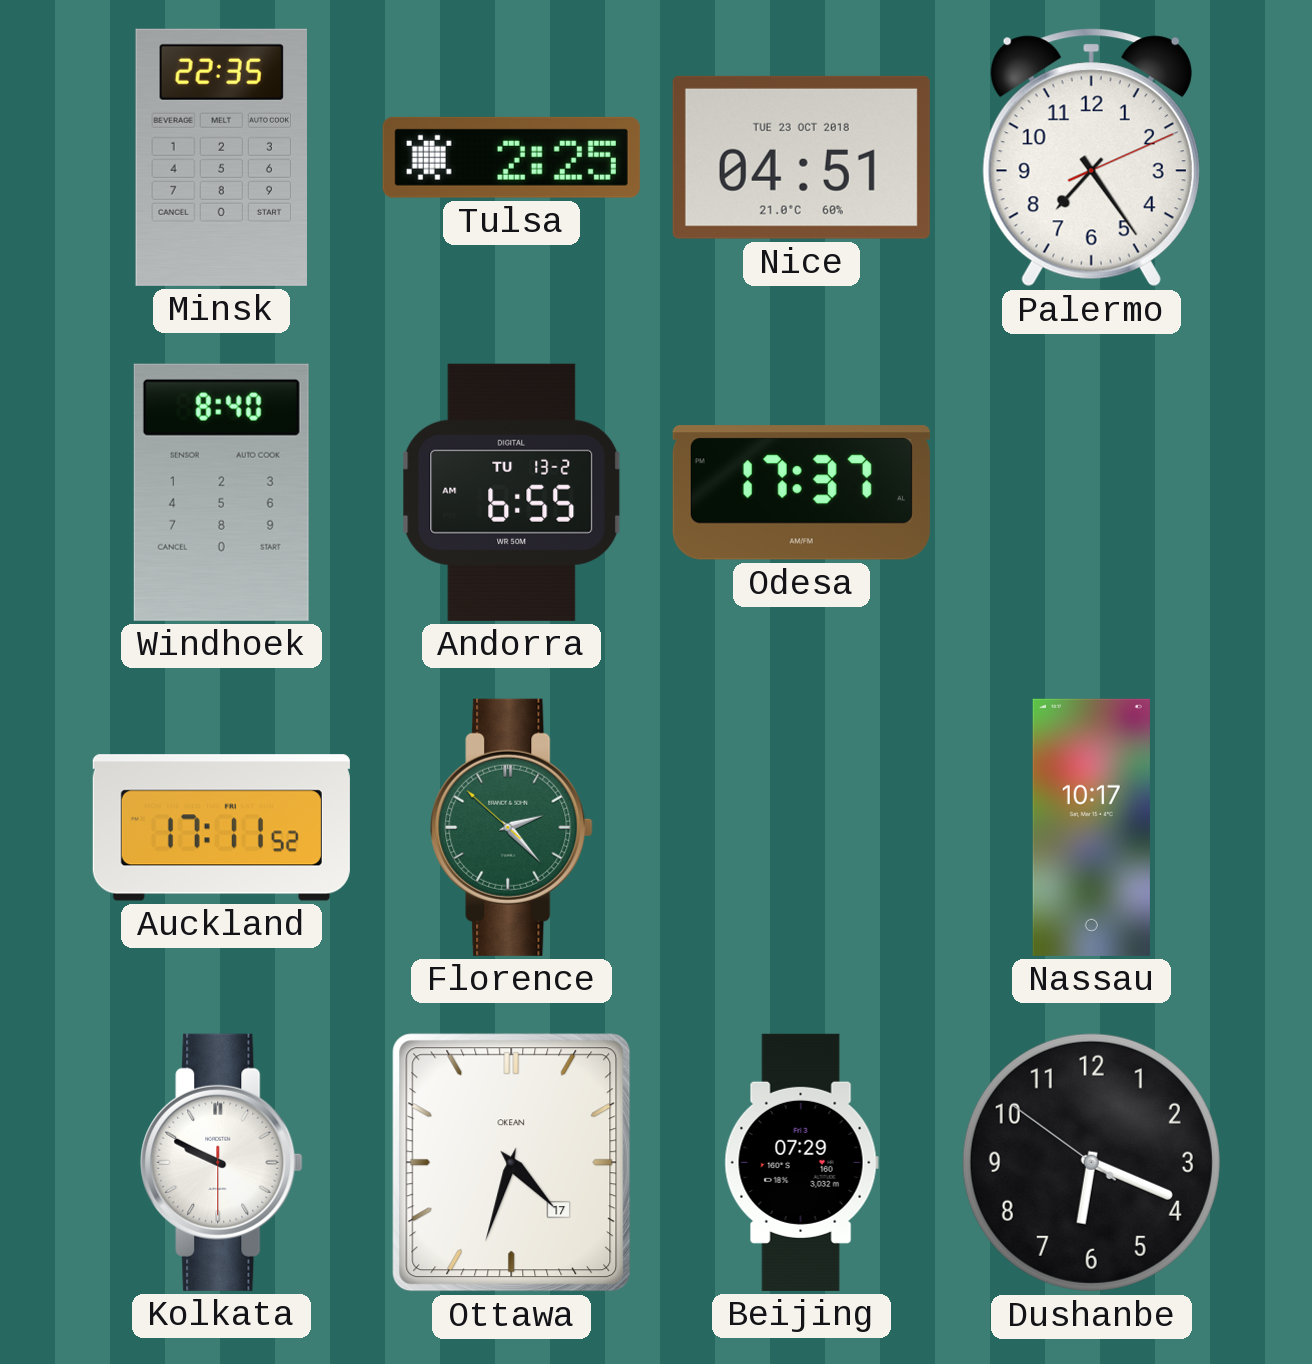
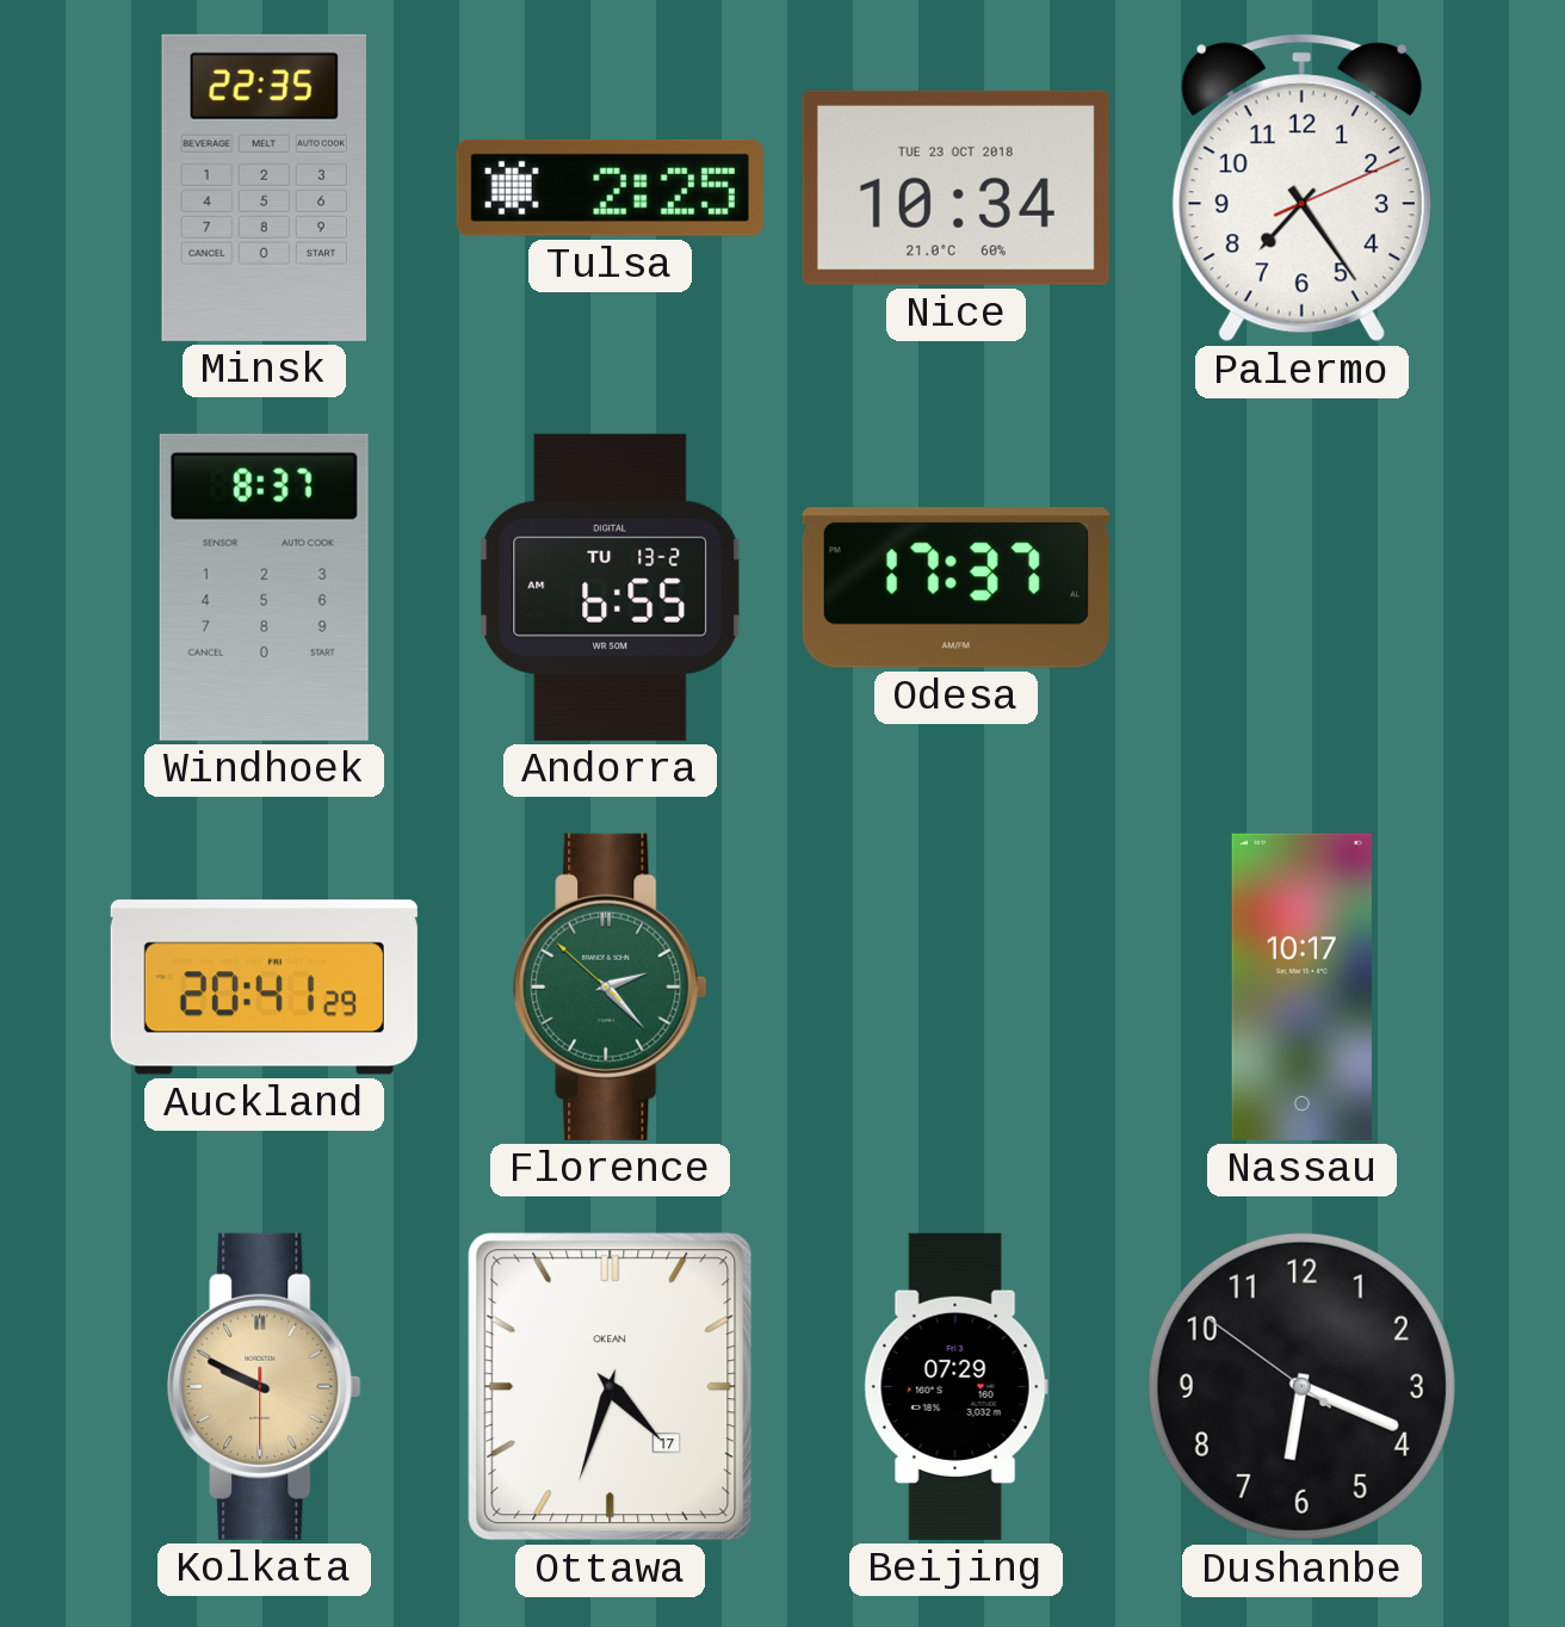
Nice: 04:51 -> 10:34
Windhoek: 8:40 -> 8:37
Auckland: 17:11 -> 20:41
Kolkata dial: white -> champagne
